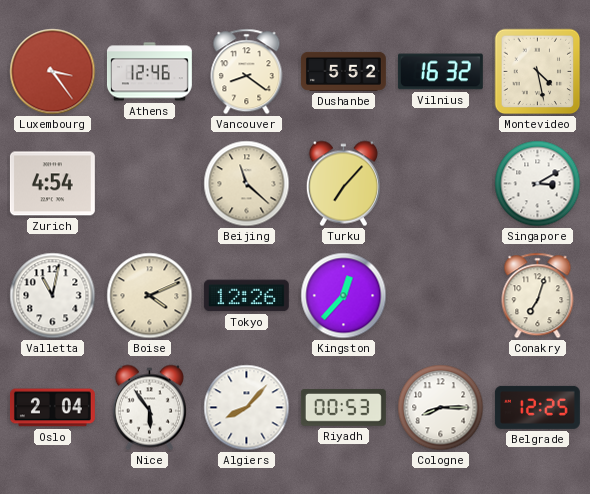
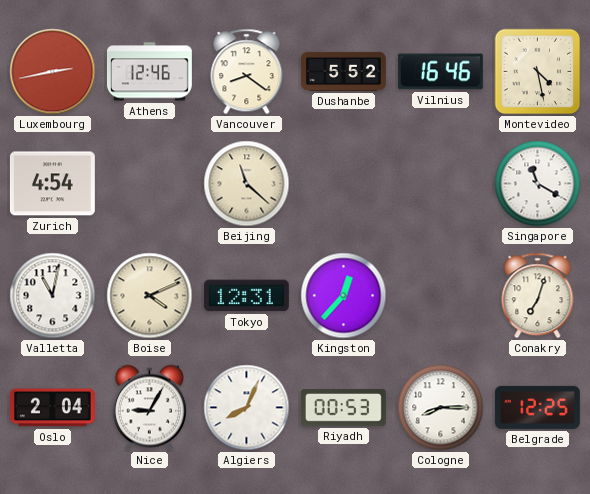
Luxembourg: 3:24 -> 2:43
Vilnius: 16:32 -> 16:46
Turku: 7:07 -> none
Singapore: 3:10 -> 11:20
Tokyo: 12:26 -> 12:31
Nice: 5:54 -> 9:05
Algiers: 8:07 -> 8:04
